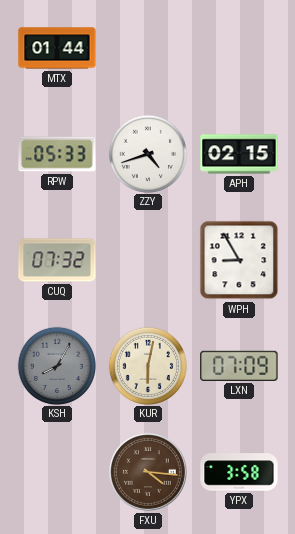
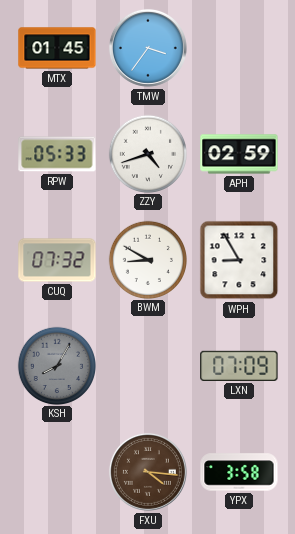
MTX: 01:44 -> 01:45
TMW: none -> 3:36
APH: 02:15 -> 02:59
BWM: none -> 8:50
KUR: 6:02 -> none
